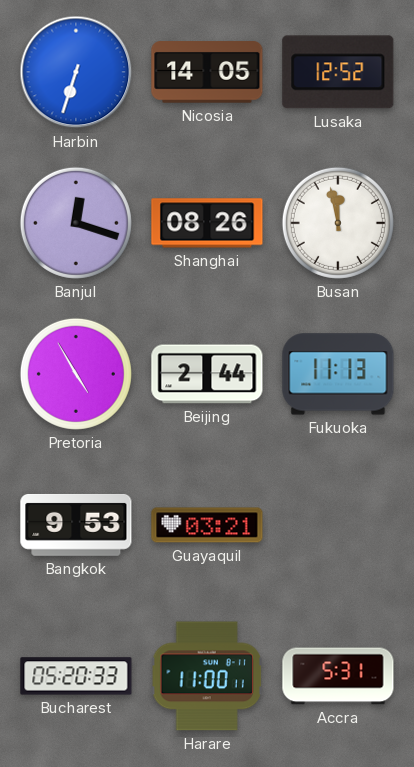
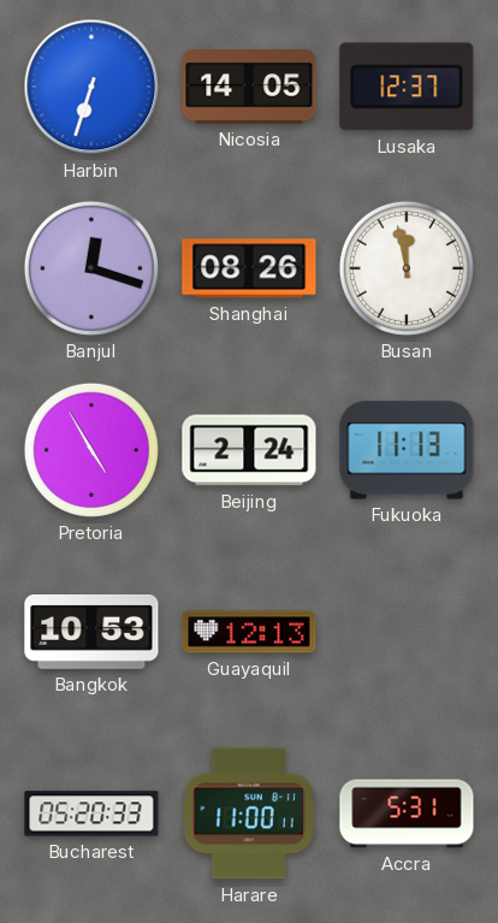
Lusaka: 12:52 -> 12:37
Beijing: 2:44 -> 2:24
Bangkok: 9:53 -> 10:53
Guayaquil: 03:21 -> 12:13
